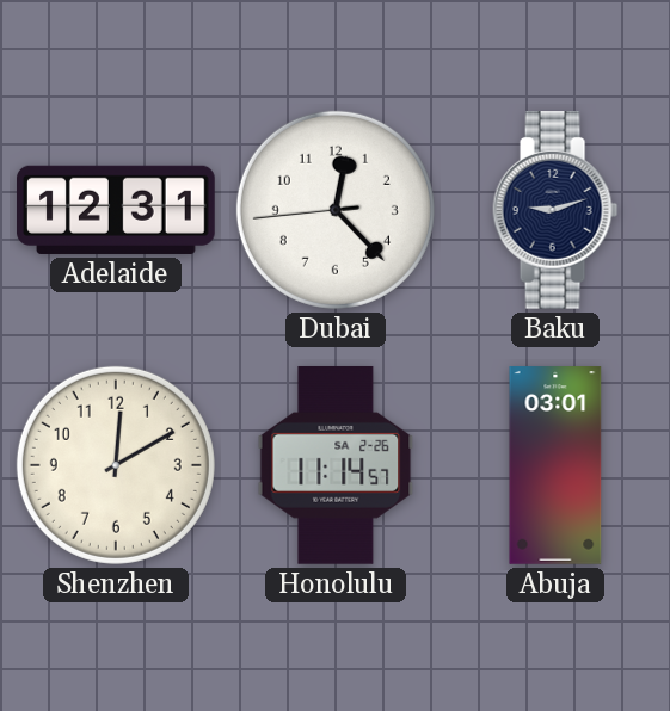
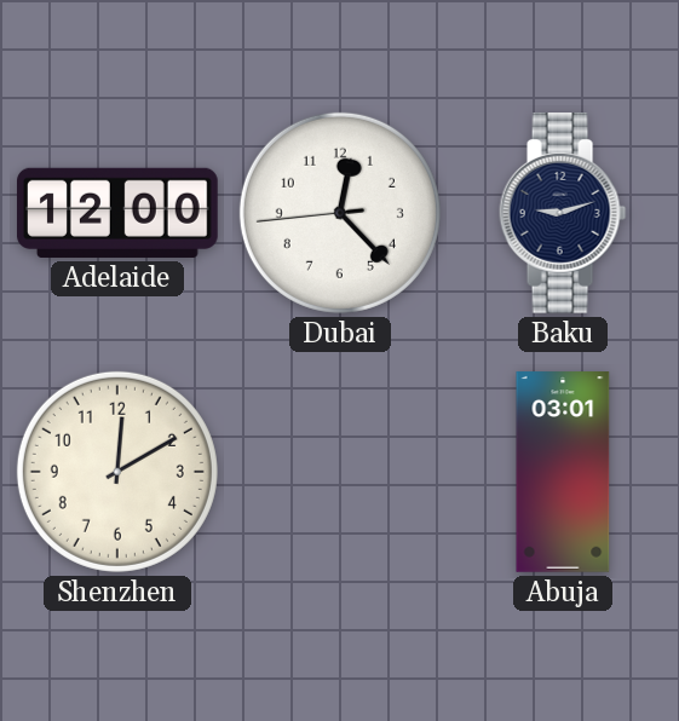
Adelaide: 12:31 -> 12:00
Honolulu: 11:14 -> none
